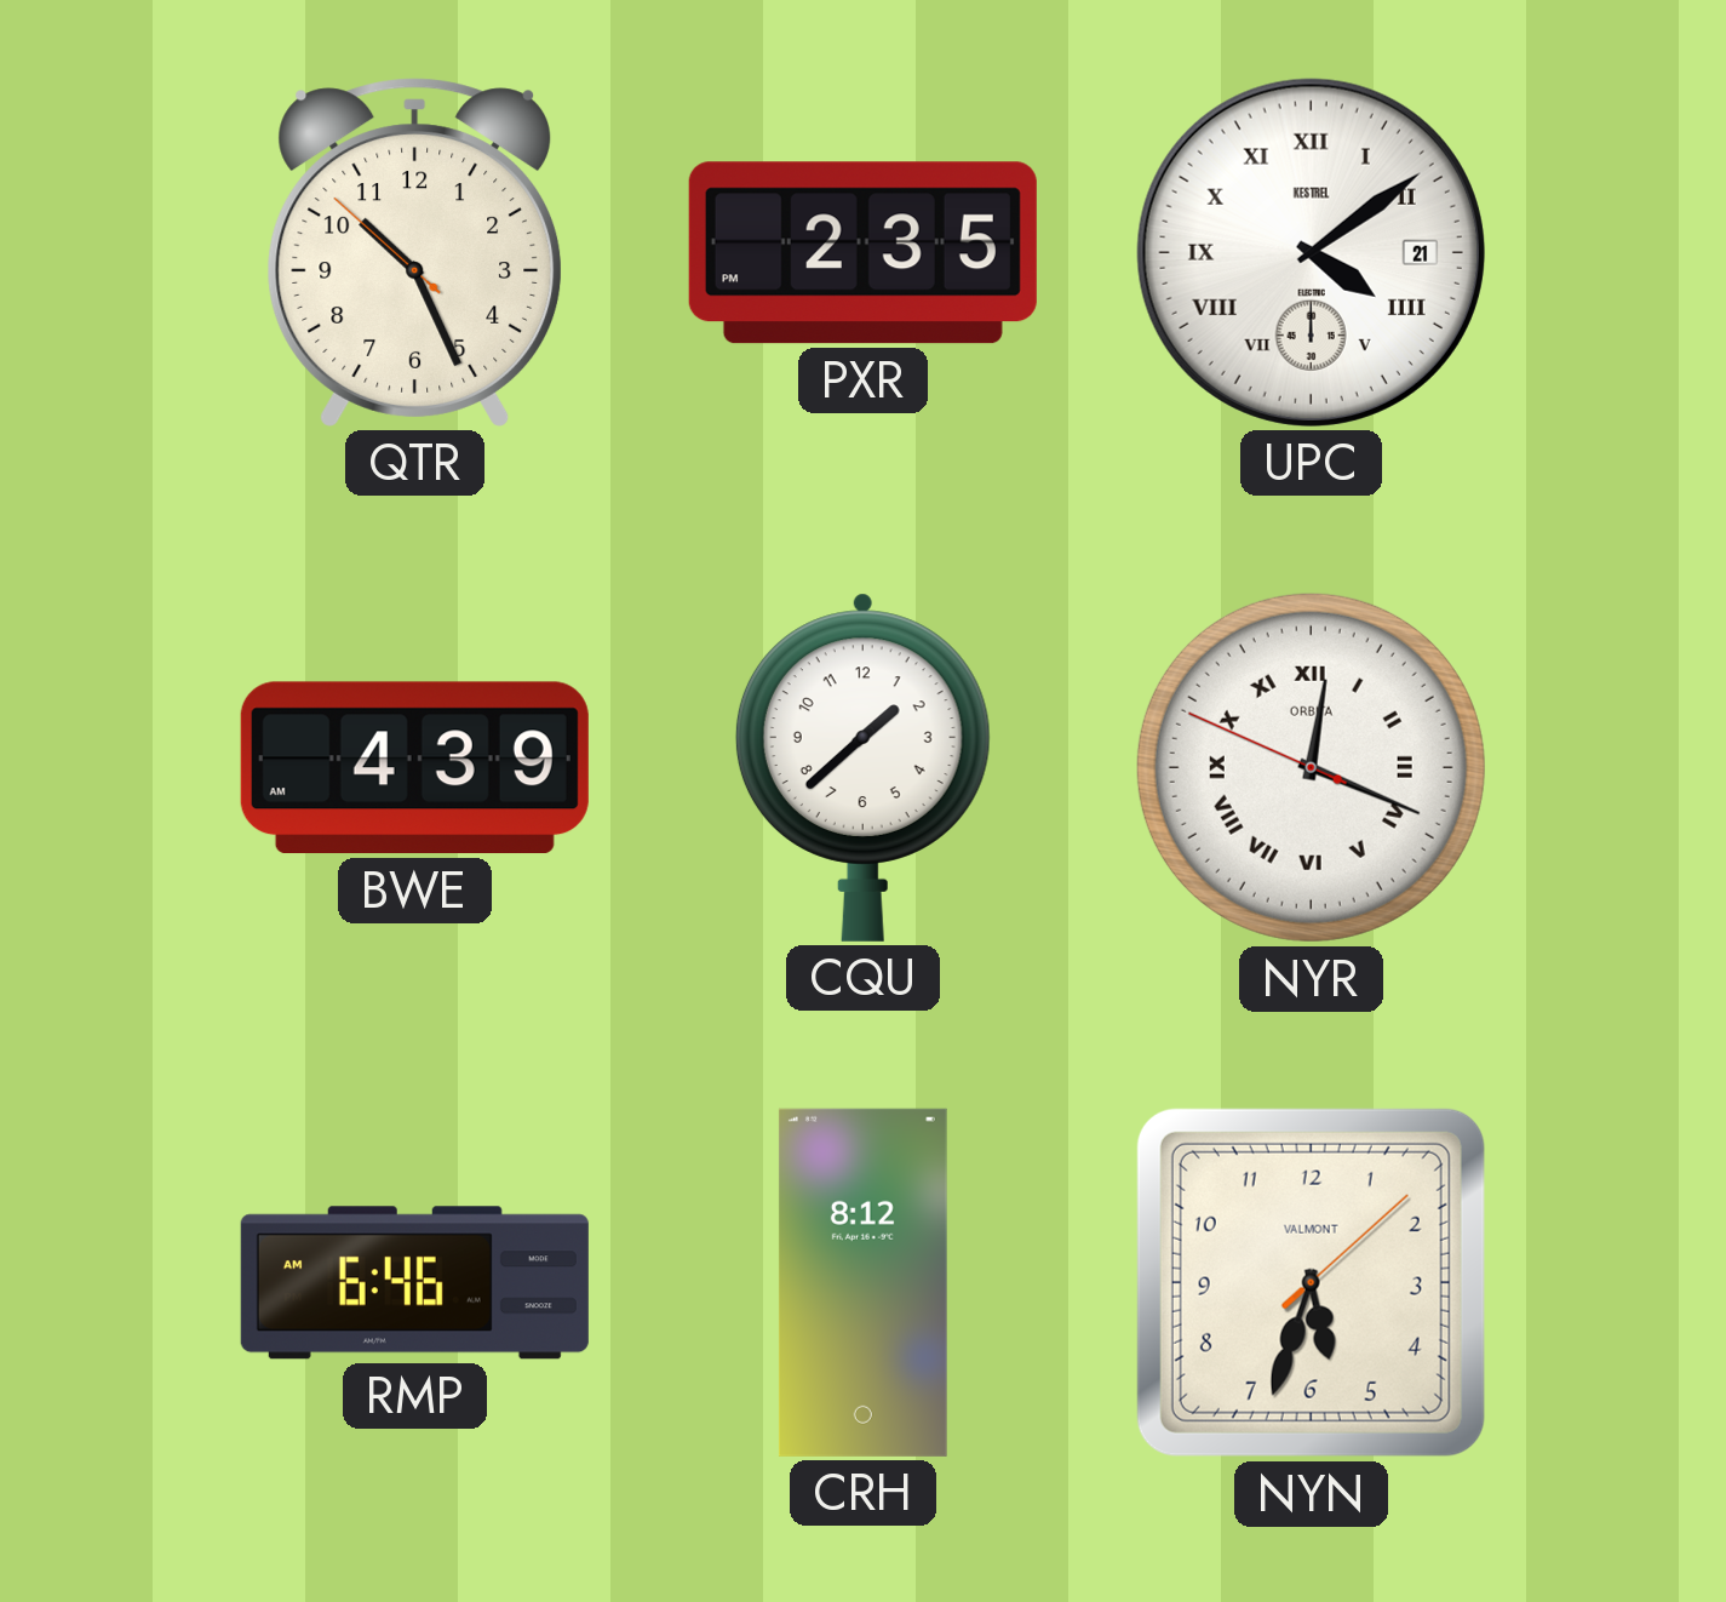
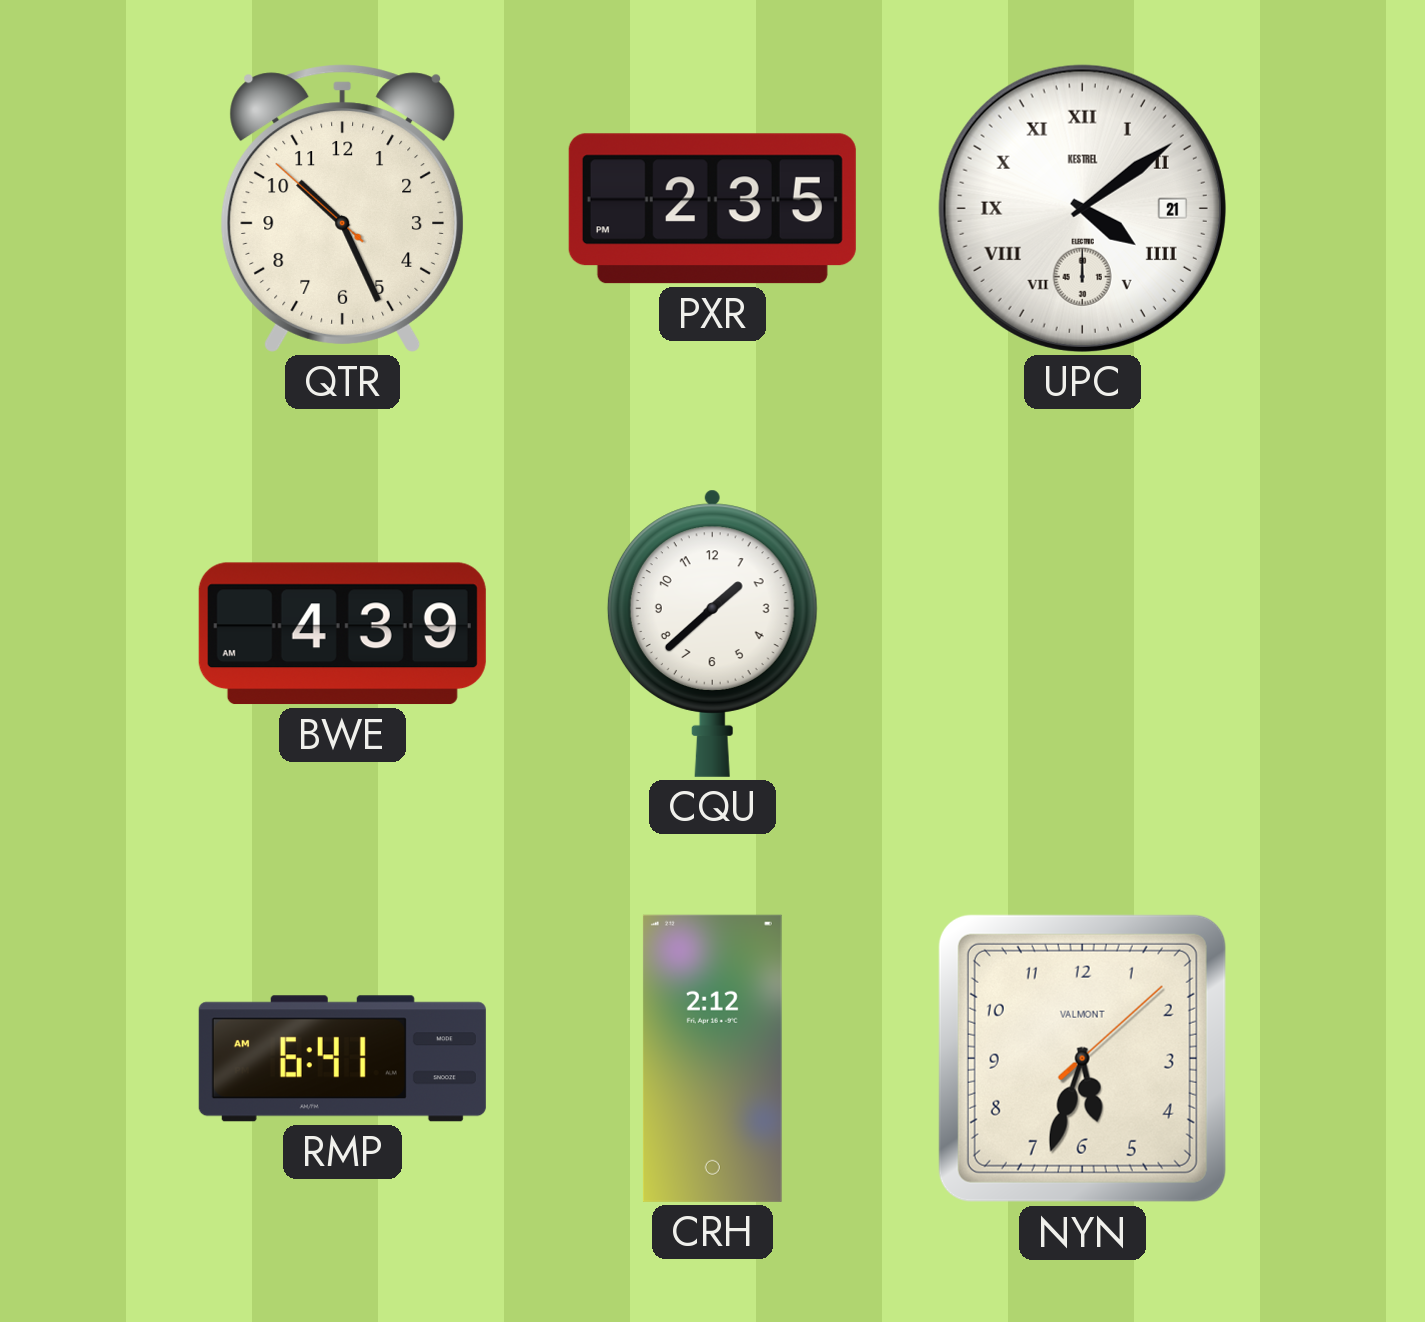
NYR: 12:18 -> none
RMP: 6:46 -> 6:41
CRH: 8:12 -> 2:12
